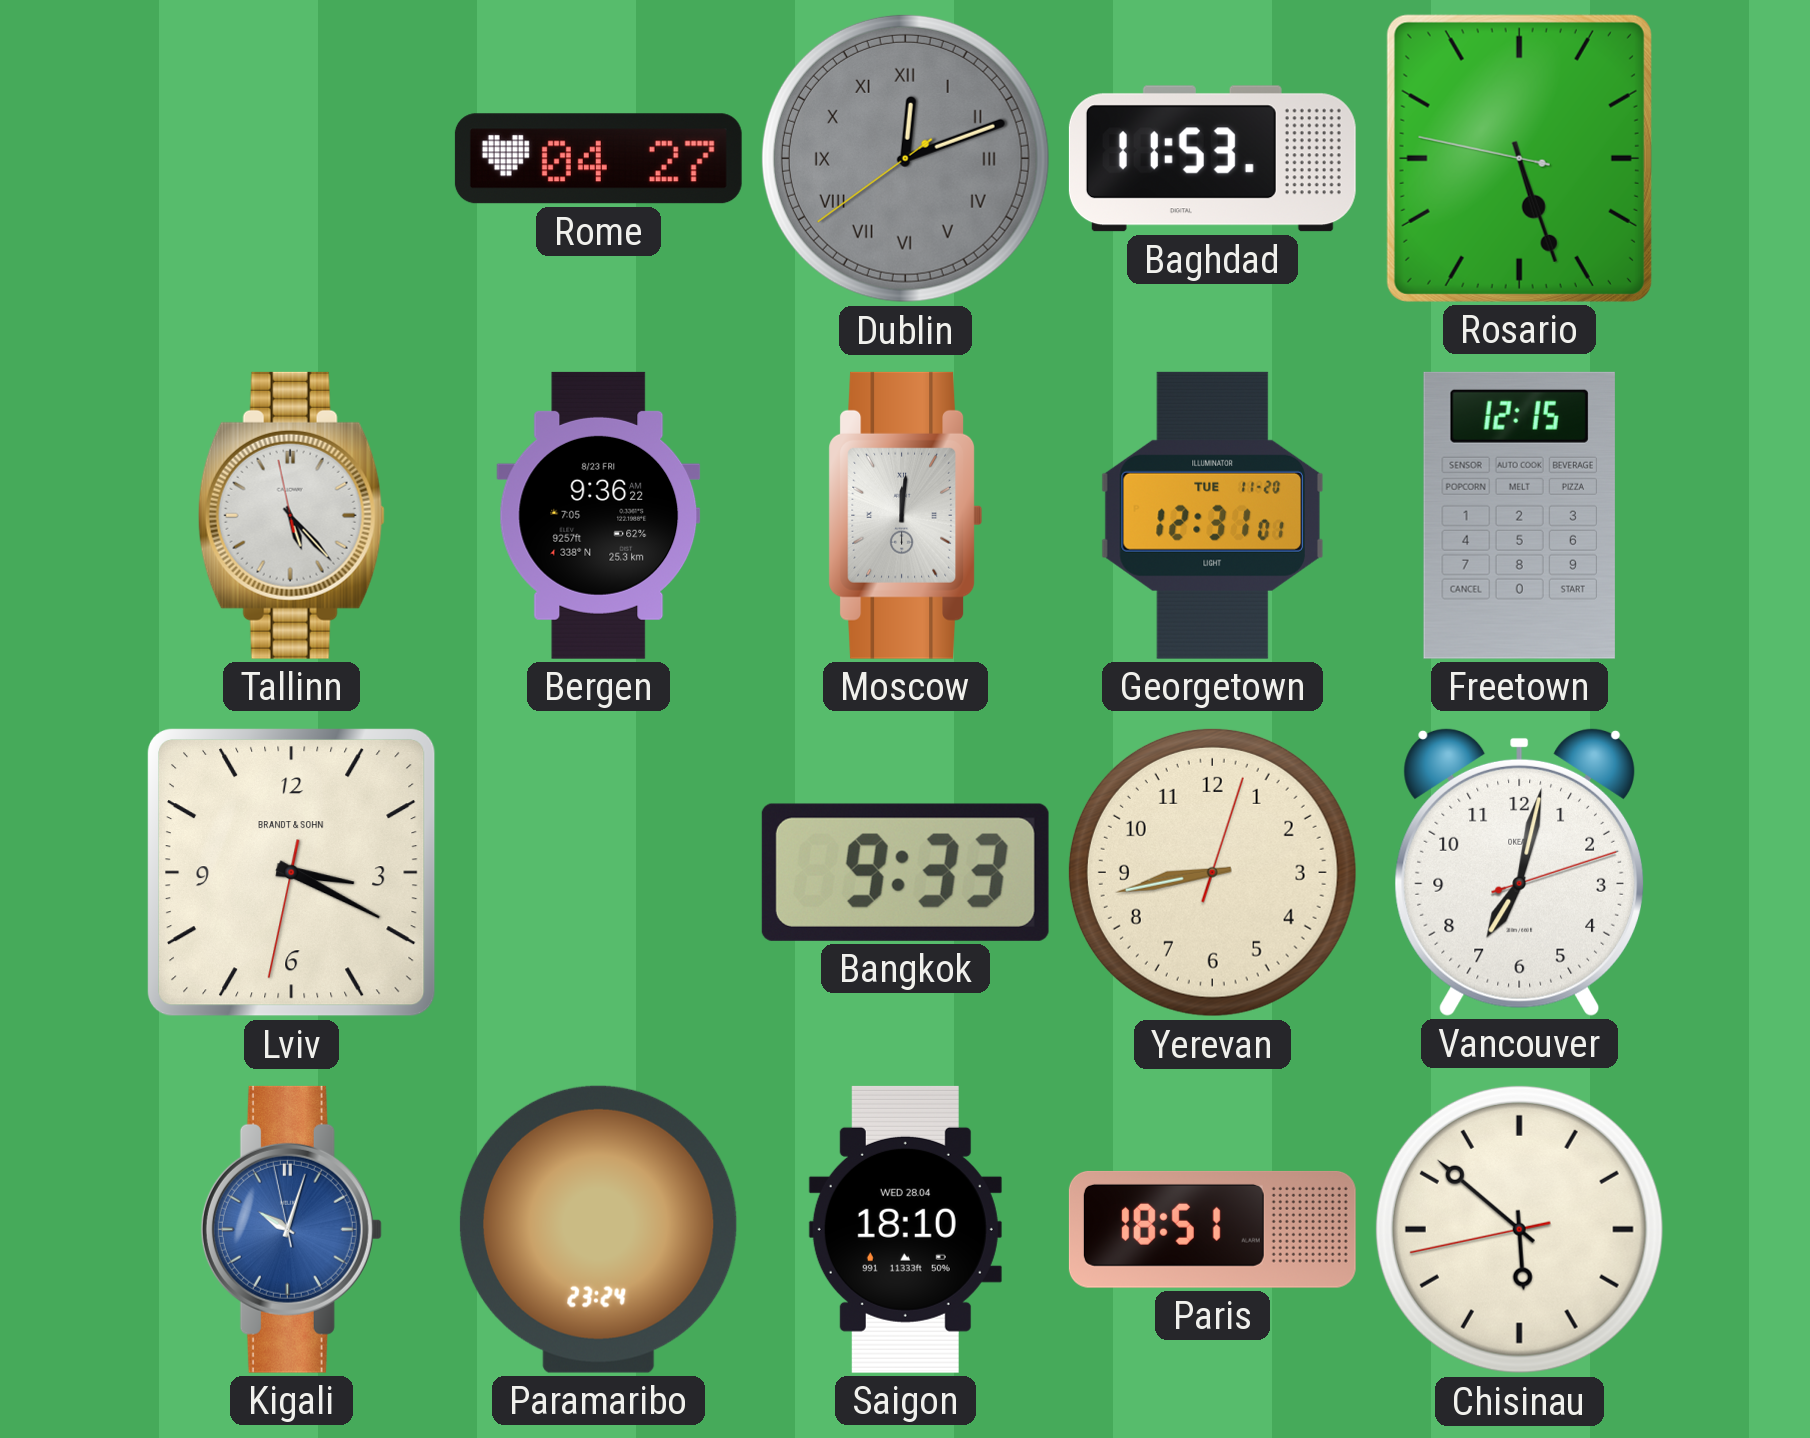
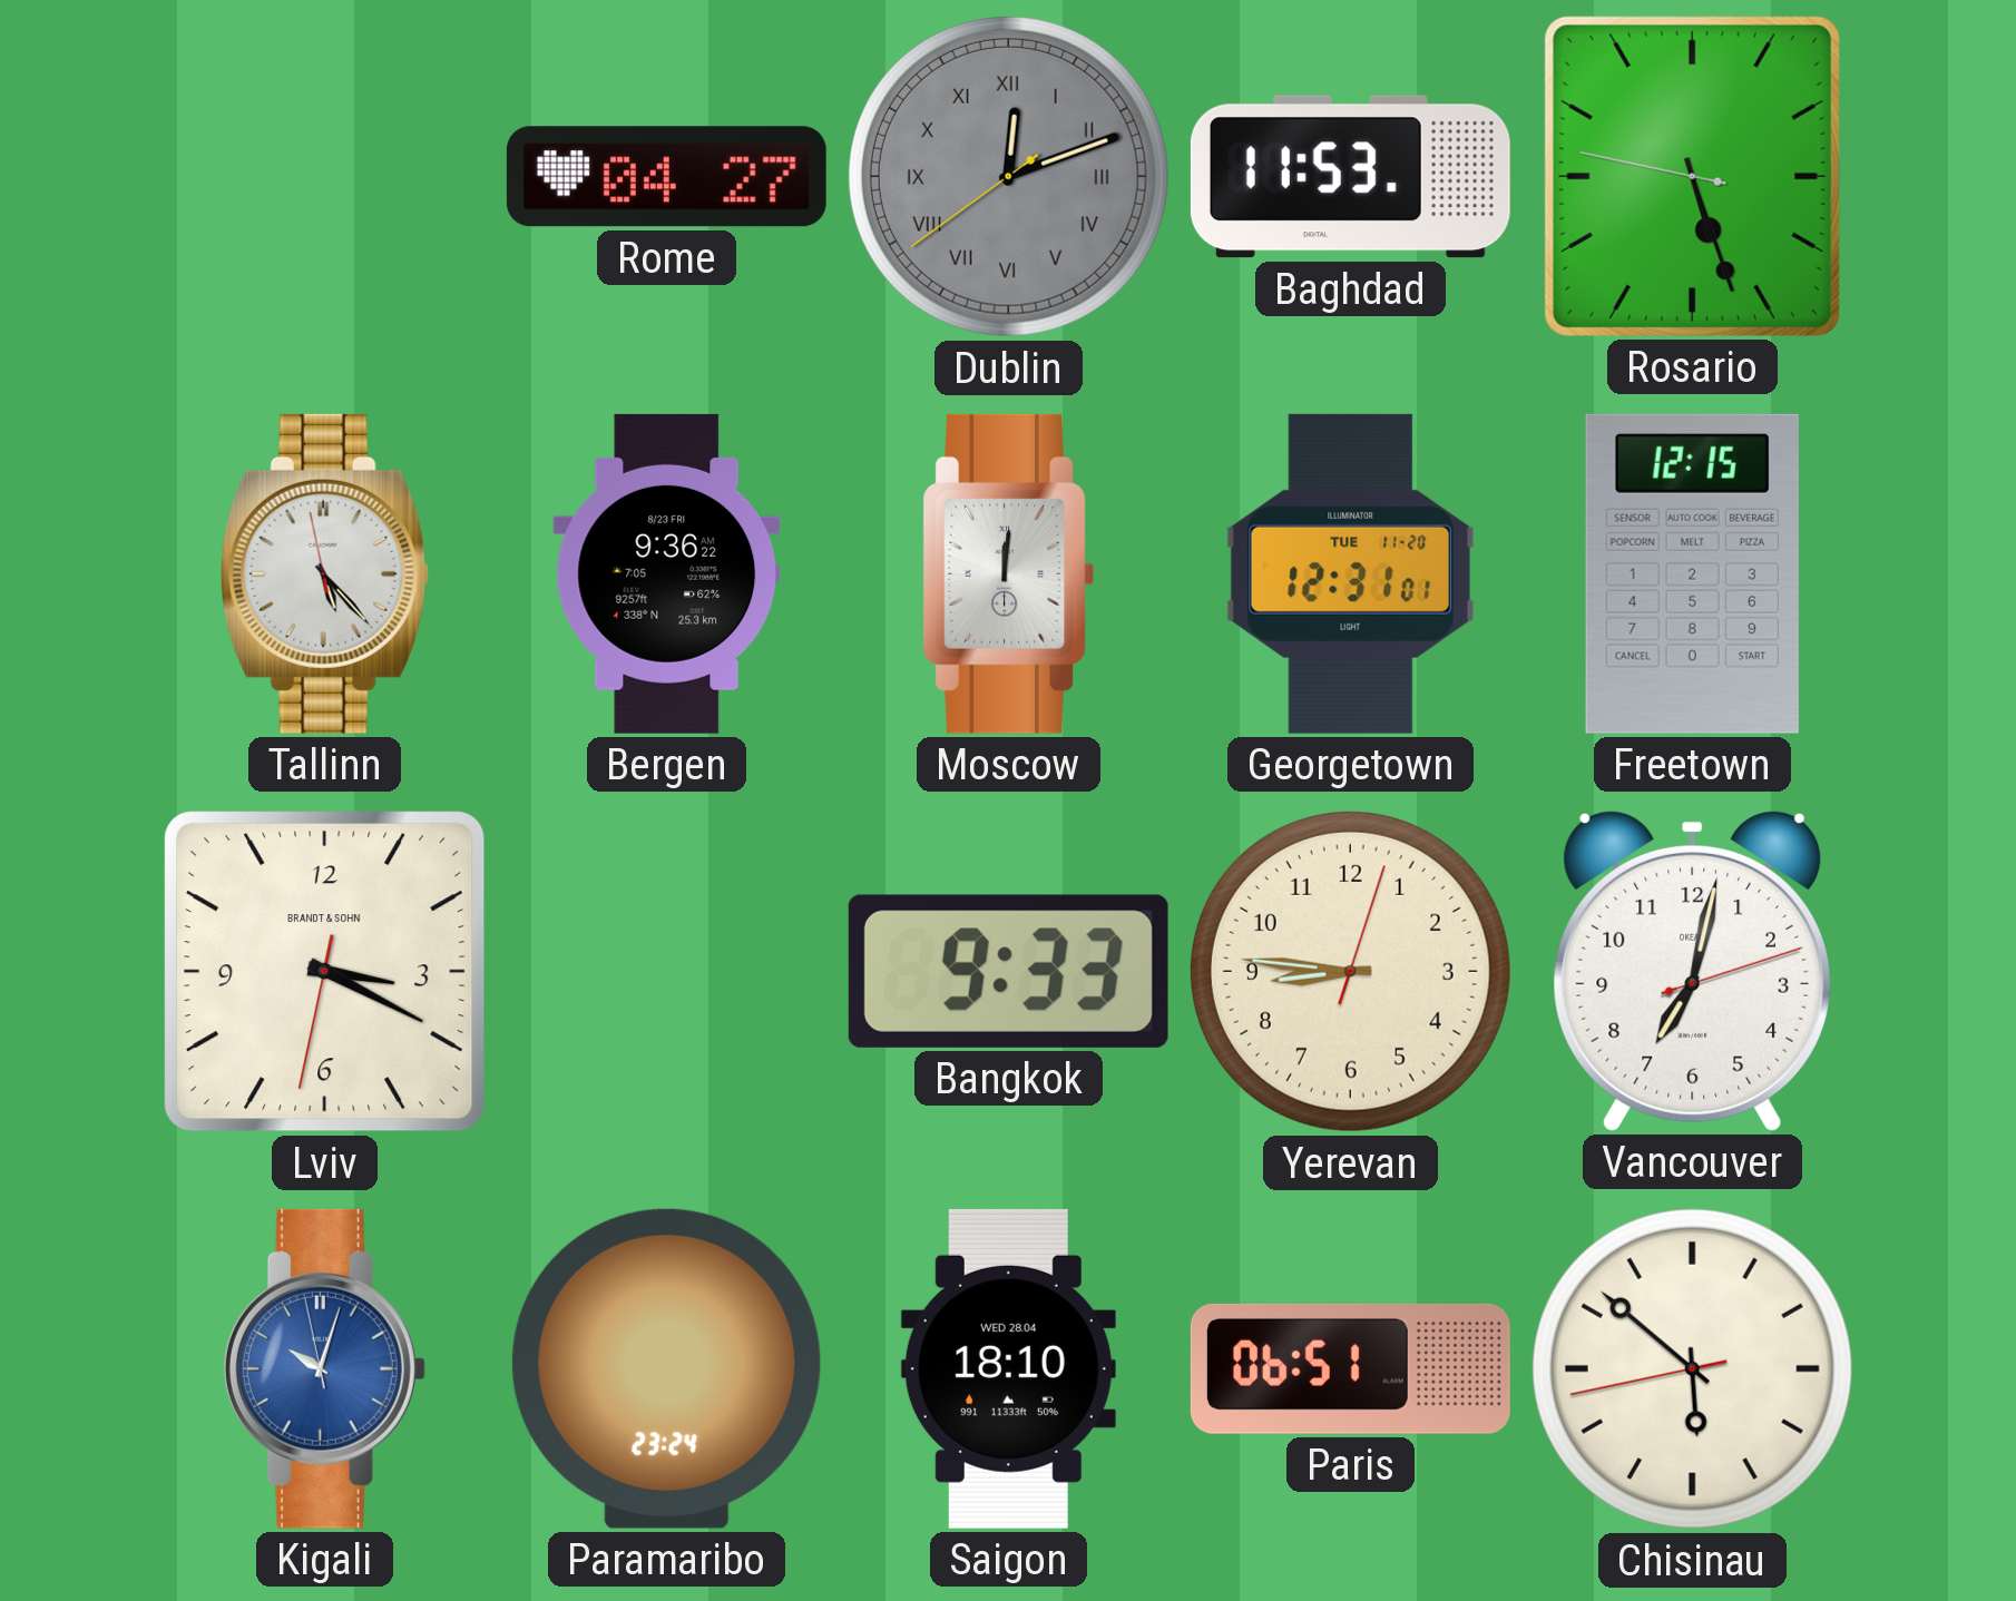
Yerevan: 8:43 -> 8:46
Paris: 18:51 -> 06:51
